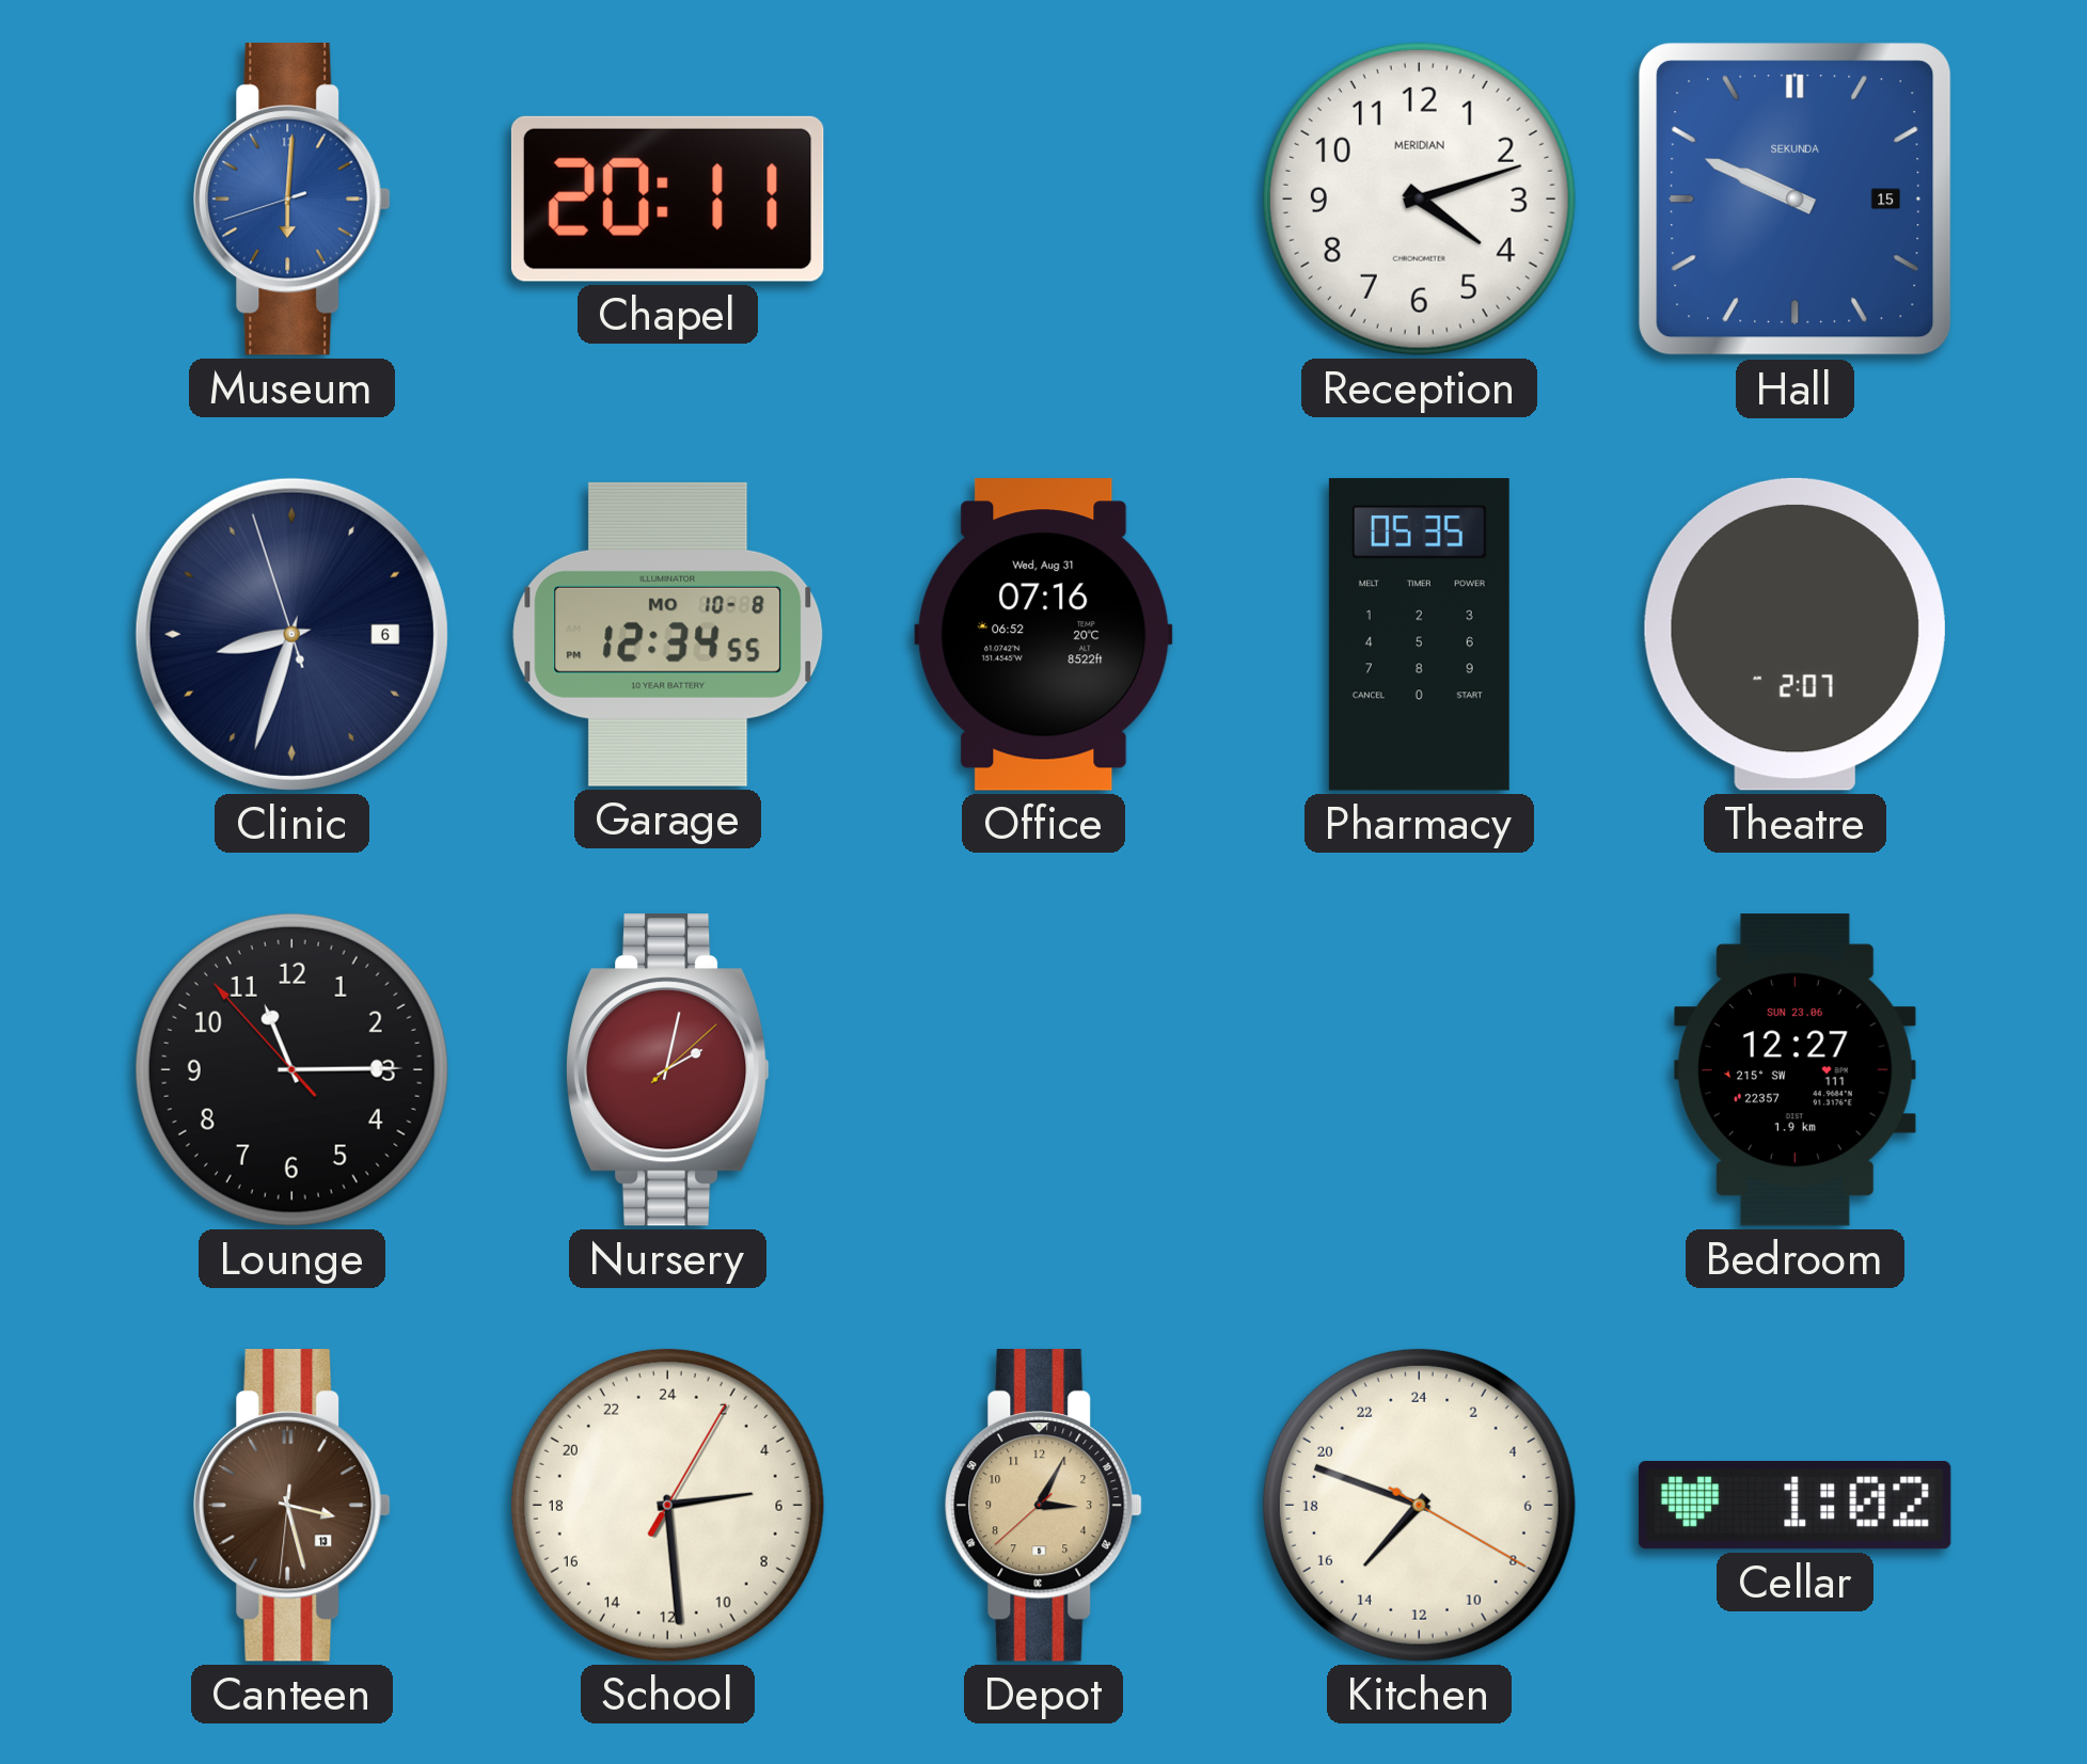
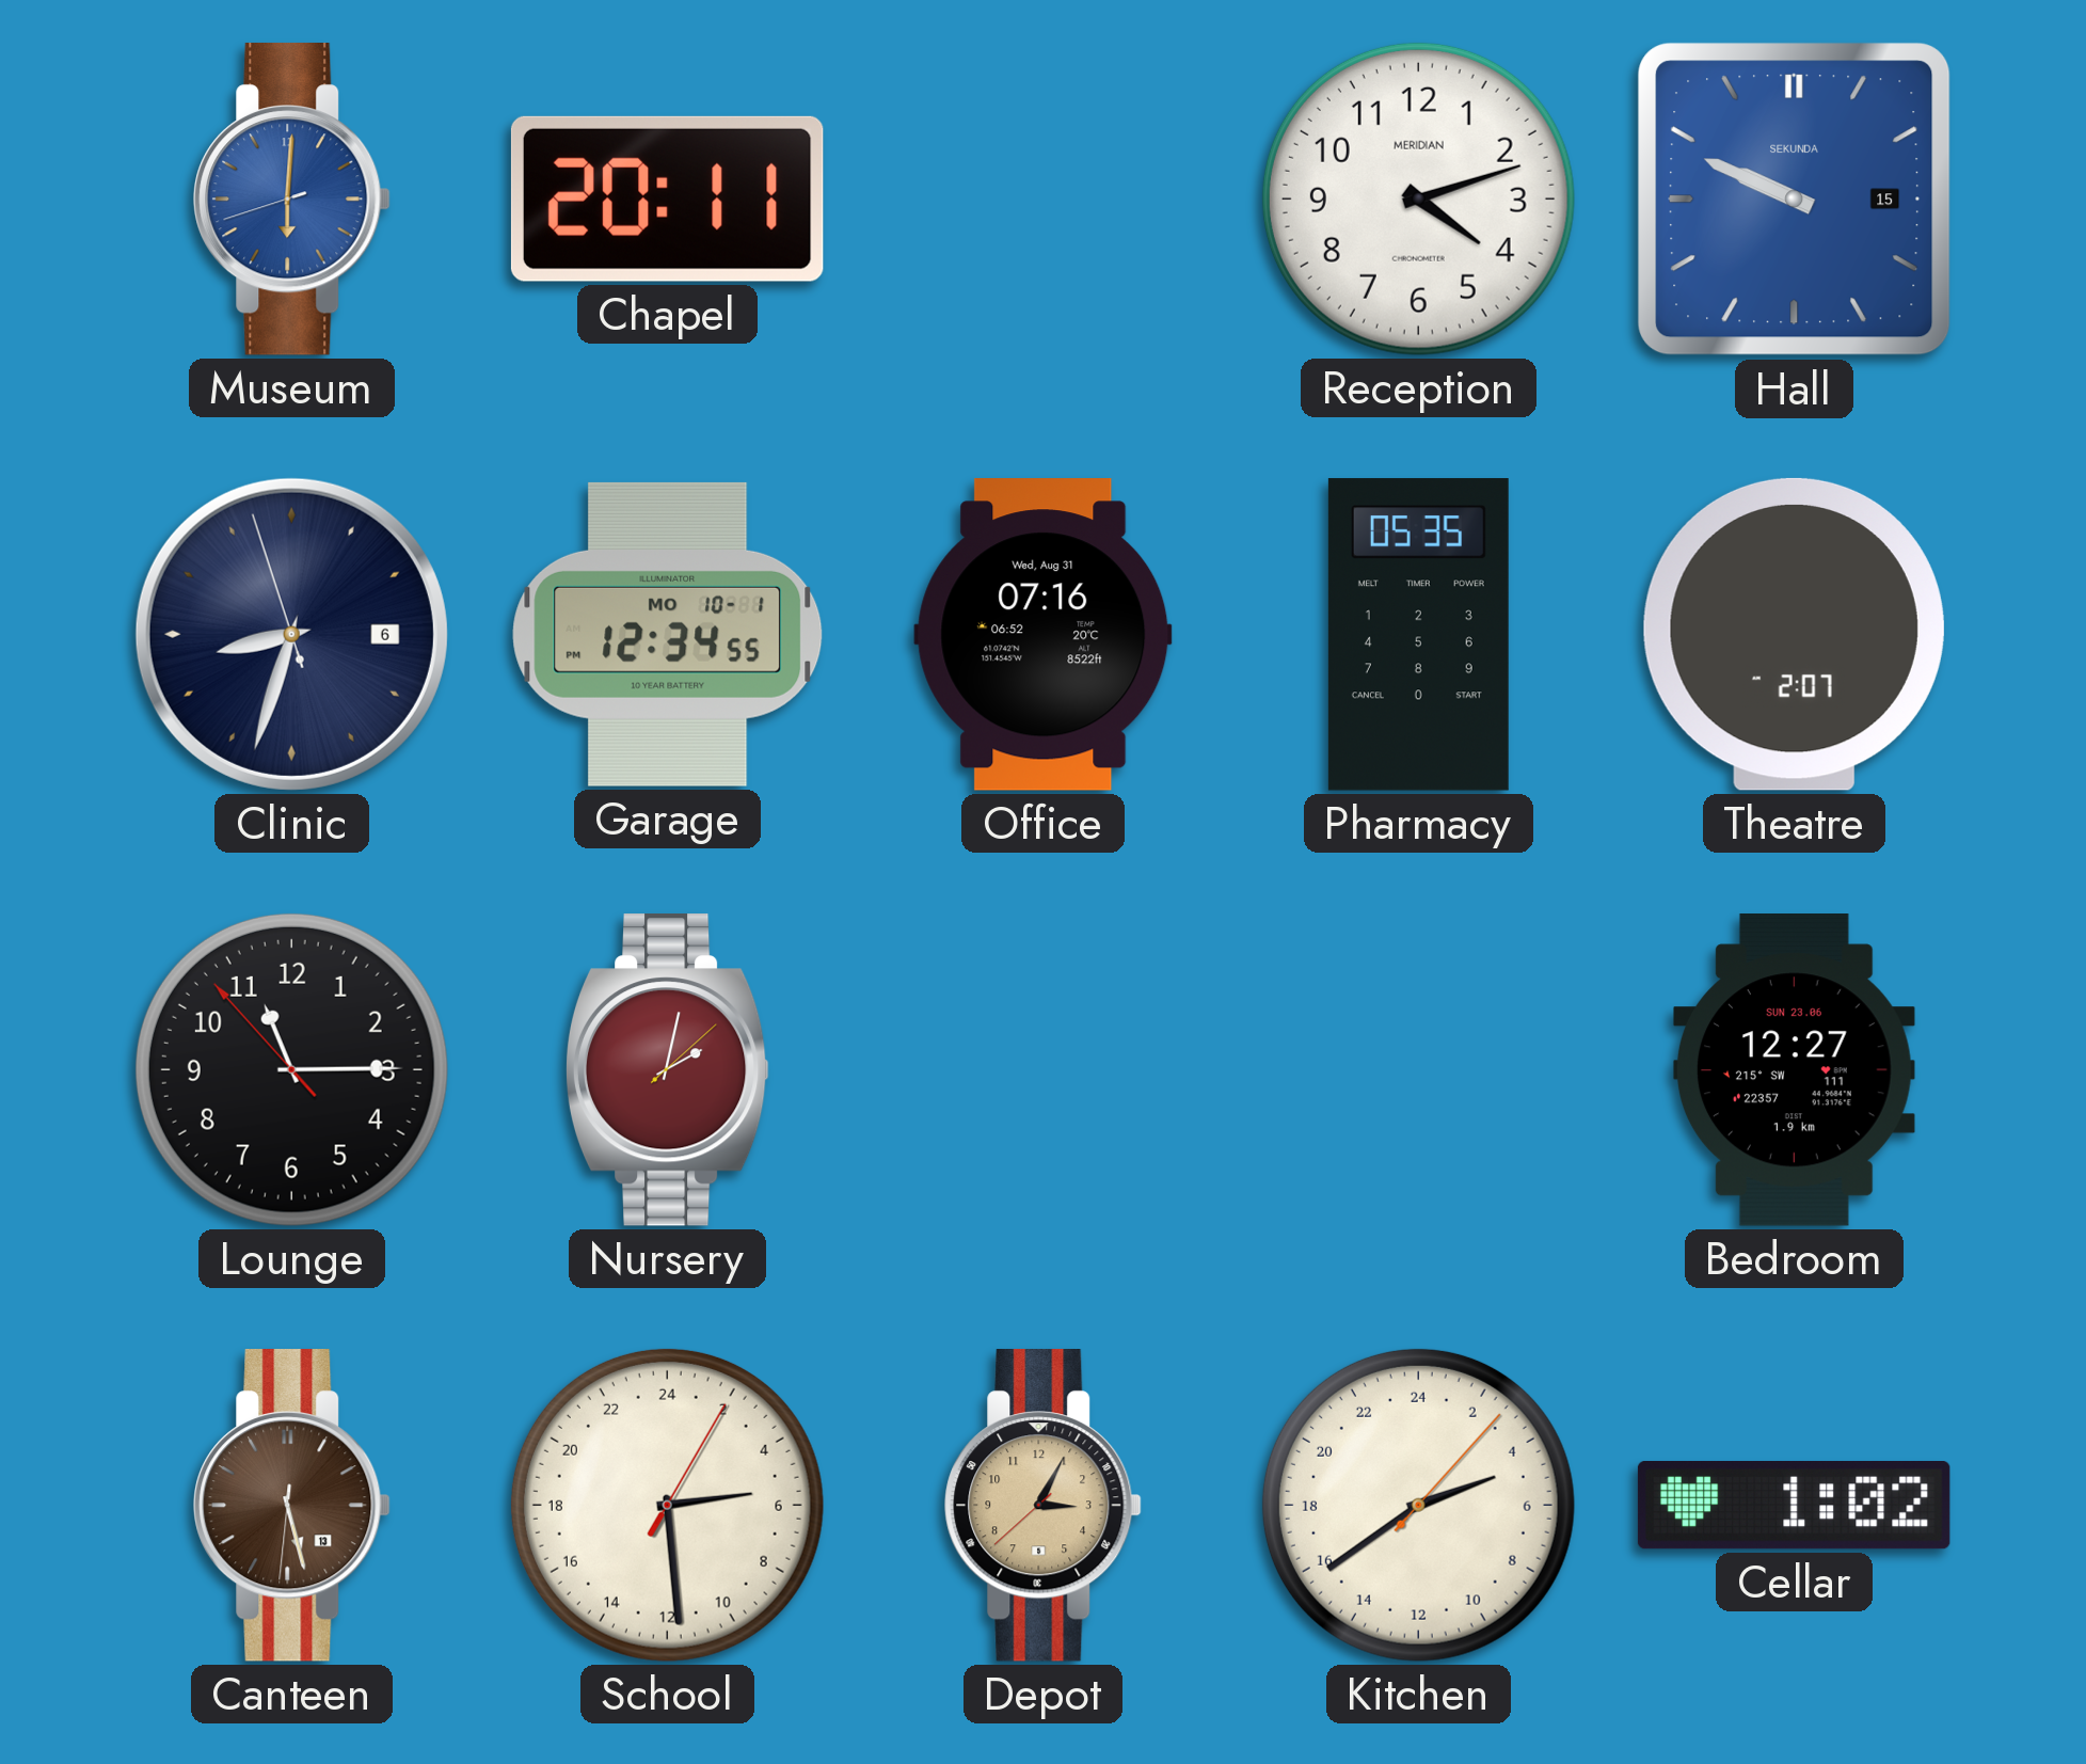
Garage date: MO 10-8 -> MO 10-1
Canteen: 3:27 -> 5:27
Kitchen: 14:48 -> 4:39
